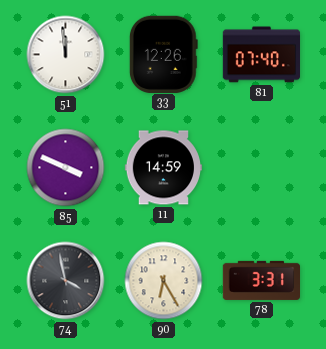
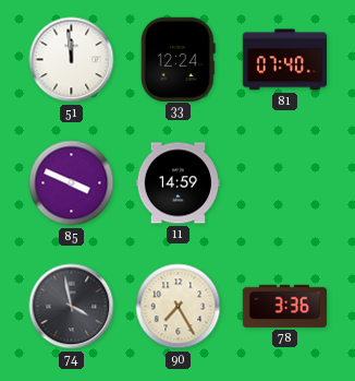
33: 12:26 -> 12:24
90: 6:25 -> 7:25
78: 3:31 -> 3:36
